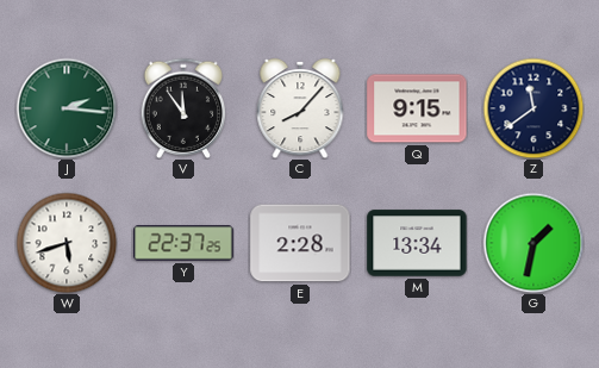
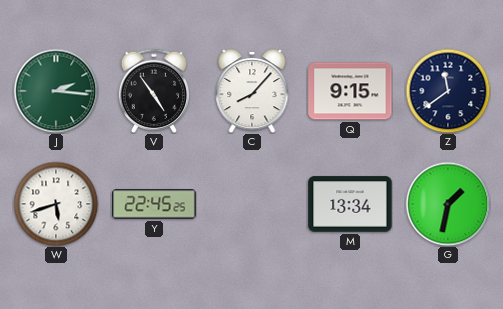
V: 11:54 -> 4:54
Y: 22:37 -> 22:45
E: 2:28 -> none
